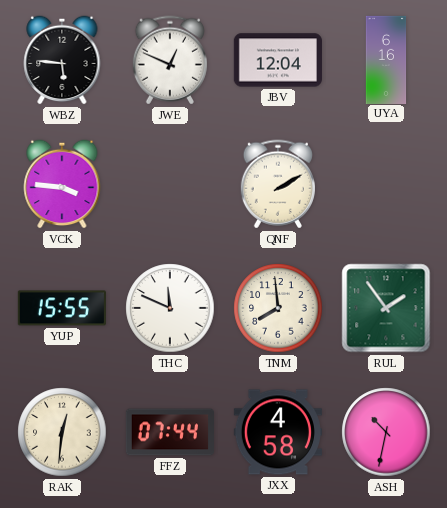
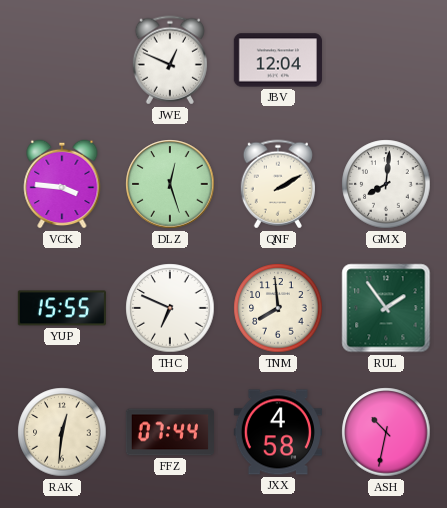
WBZ: 5:46 -> none
UYA: 6:16 -> none
DLZ: none -> 12:27
GMX: none -> 8:01
THC: 11:49 -> 6:49
